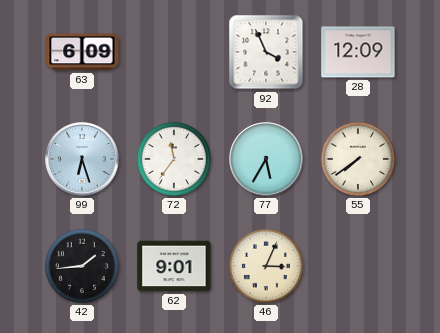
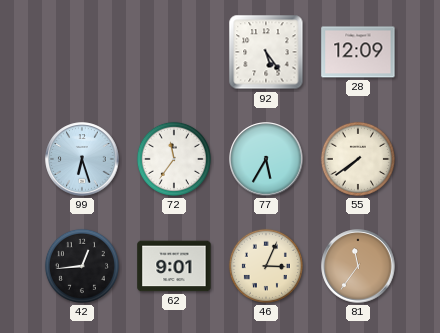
63: 6:09 -> none
92: 3:56 -> 5:24
42: 1:44 -> 12:44
81: none -> 11:36
